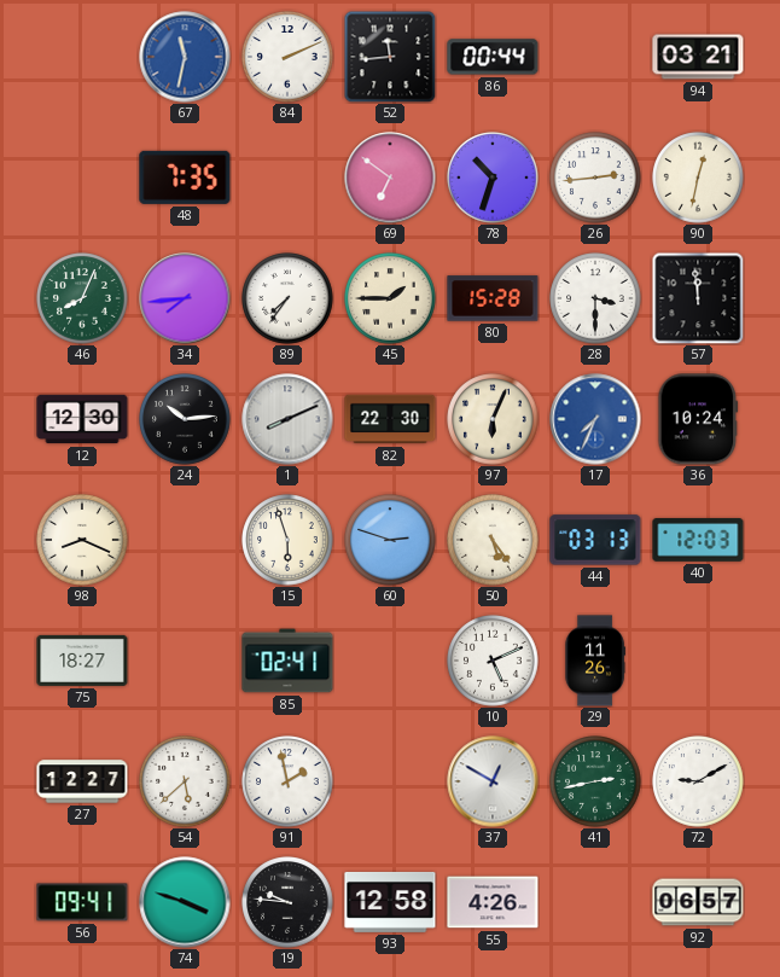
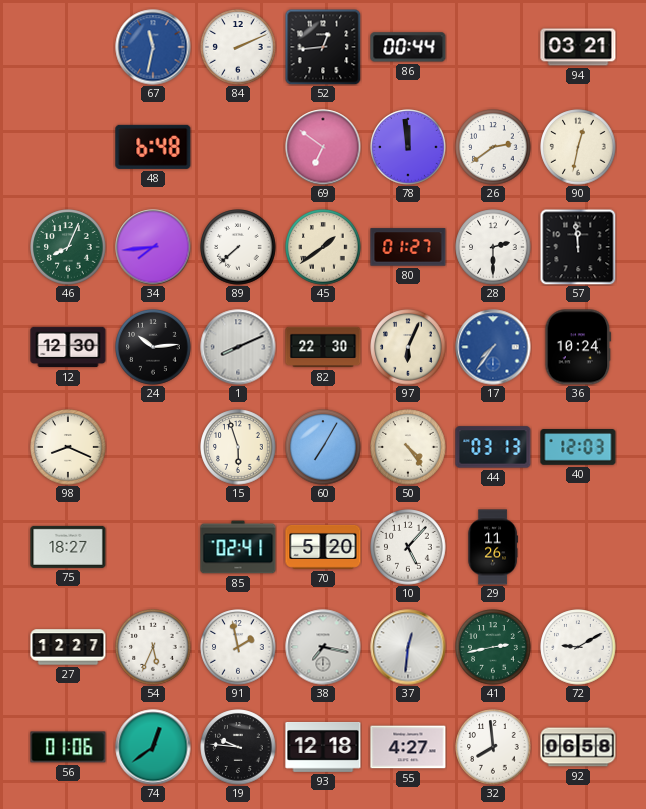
52: 11:44 -> 12:44
48: 7:35 -> 6:48
78: 10:33 -> 11:59
26: 2:44 -> 2:39
89: 7:36 -> 7:38
45: 1:45 -> 1:39
80: 15:28 -> 01:27
28: 3:30 -> 2:30
17: 7:34 -> 7:36
60: 2:48 -> 7:05
50: 5:24 -> 4:24
70: none -> 5:20
10: 5:11 -> 5:07
54: 5:38 -> 5:34
38: none -> 7:17
37: 12:50 -> 12:31
56: 09:41 -> 01:06
74: 3:48 -> 12:39
93: 12:58 -> 12:18
55: 4:26 -> 4:27
32: none -> 7:59
92: 06:57 -> 06:58
